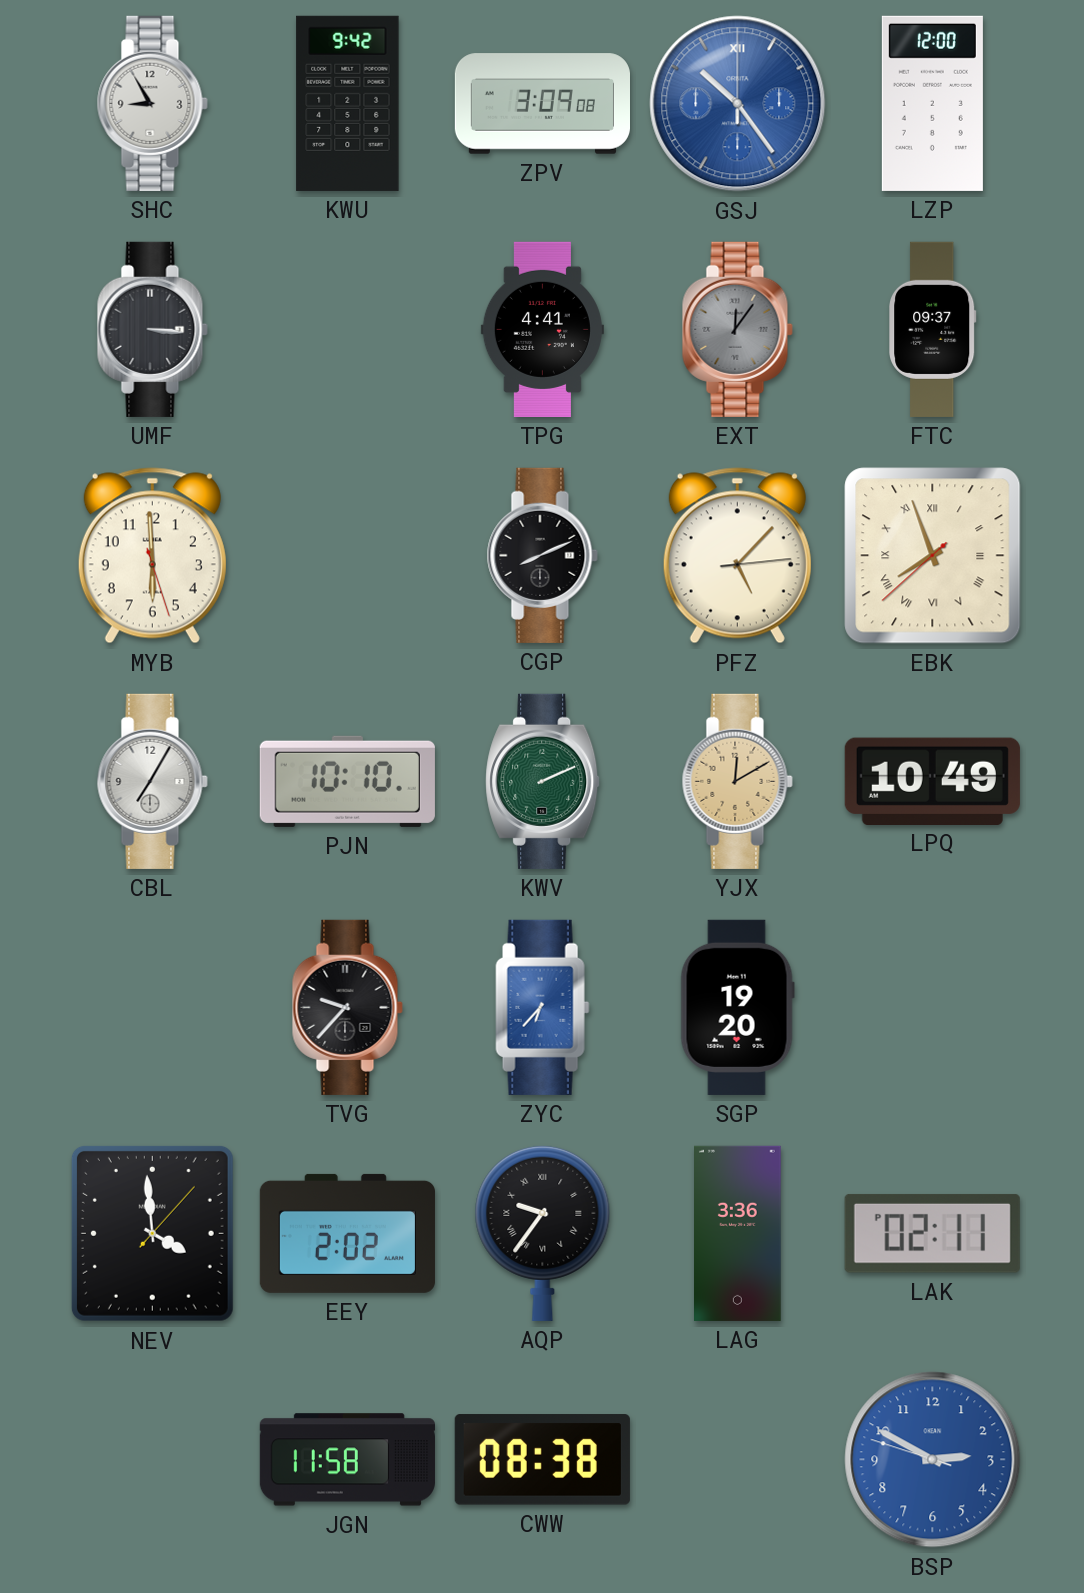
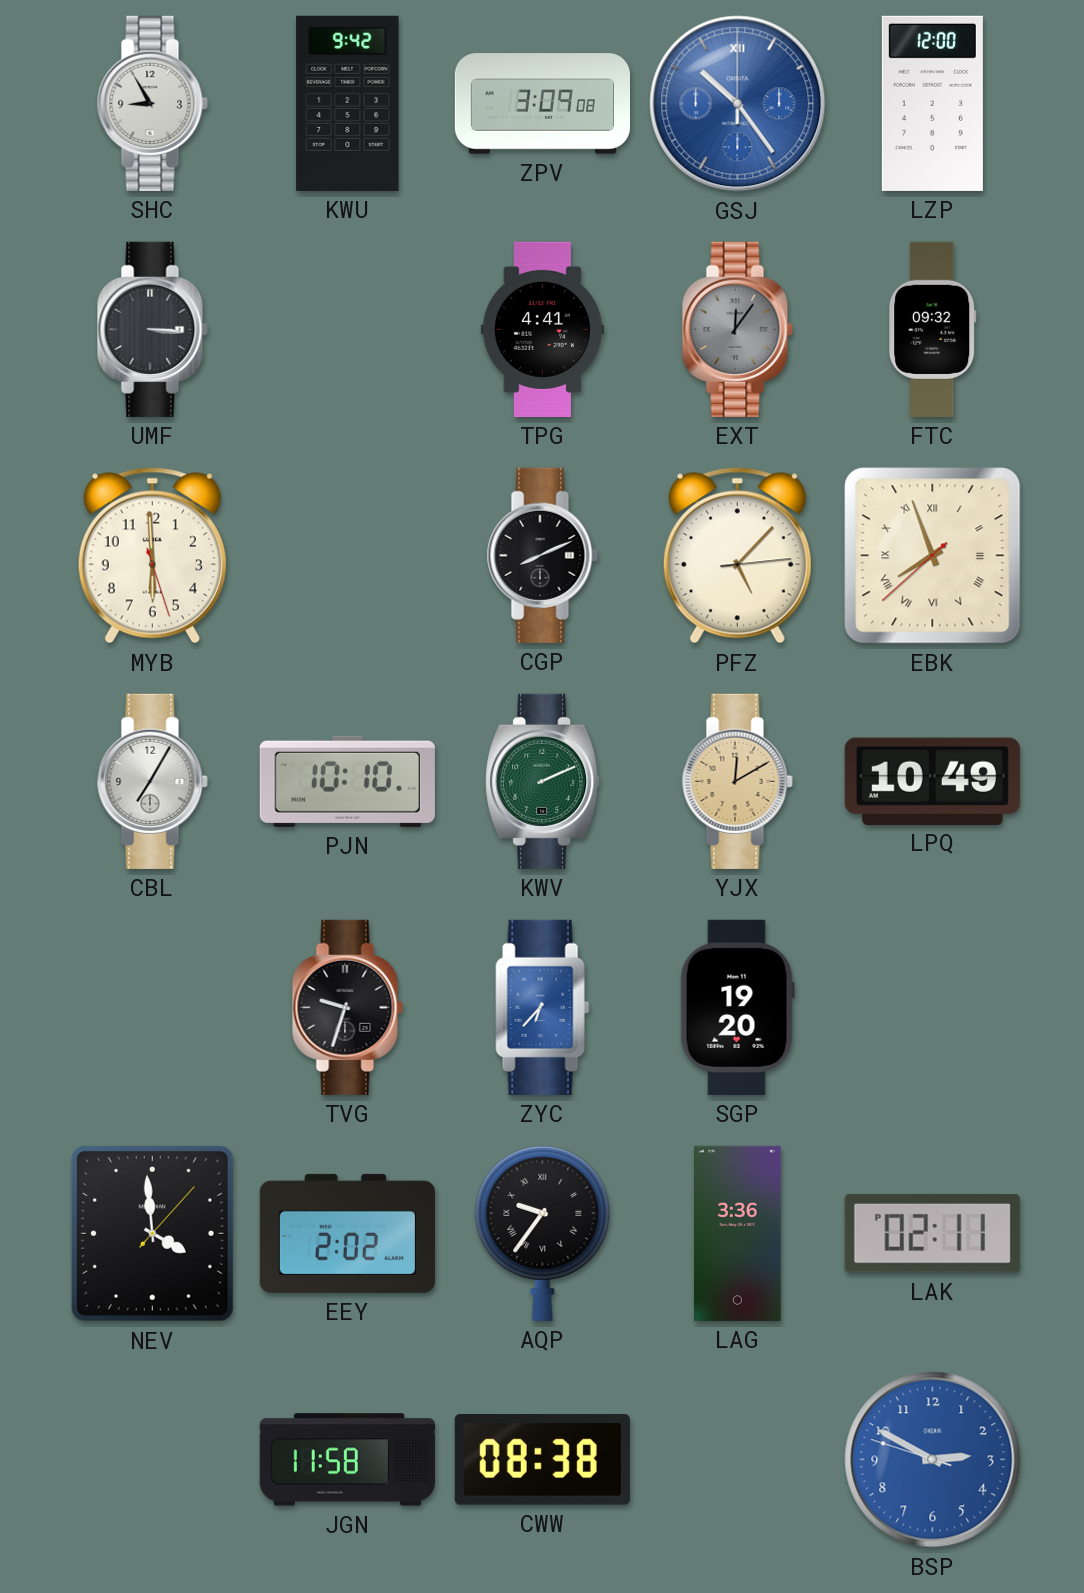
FTC: 09:37 -> 09:32
TVG: 9:37 -> 9:33
